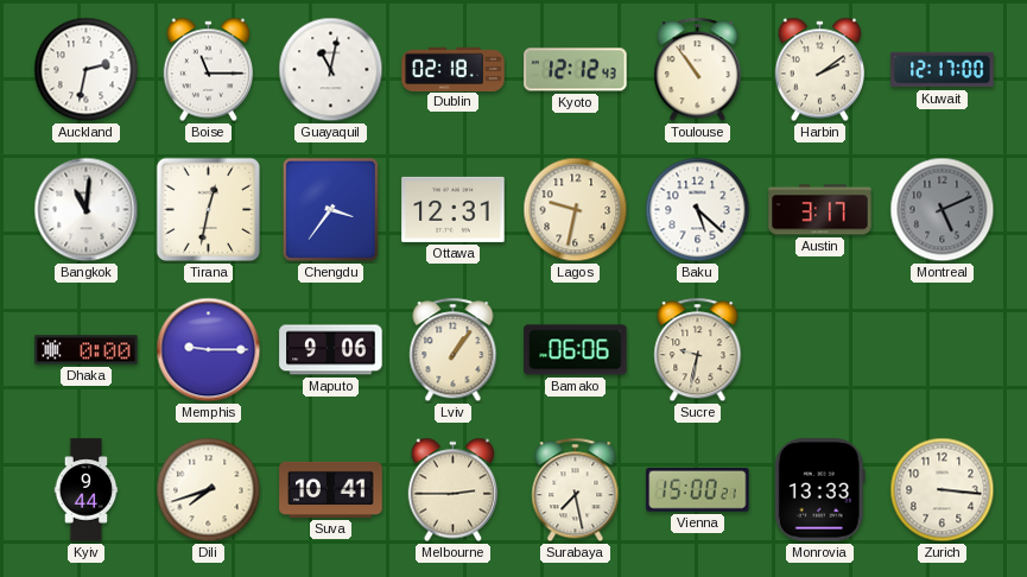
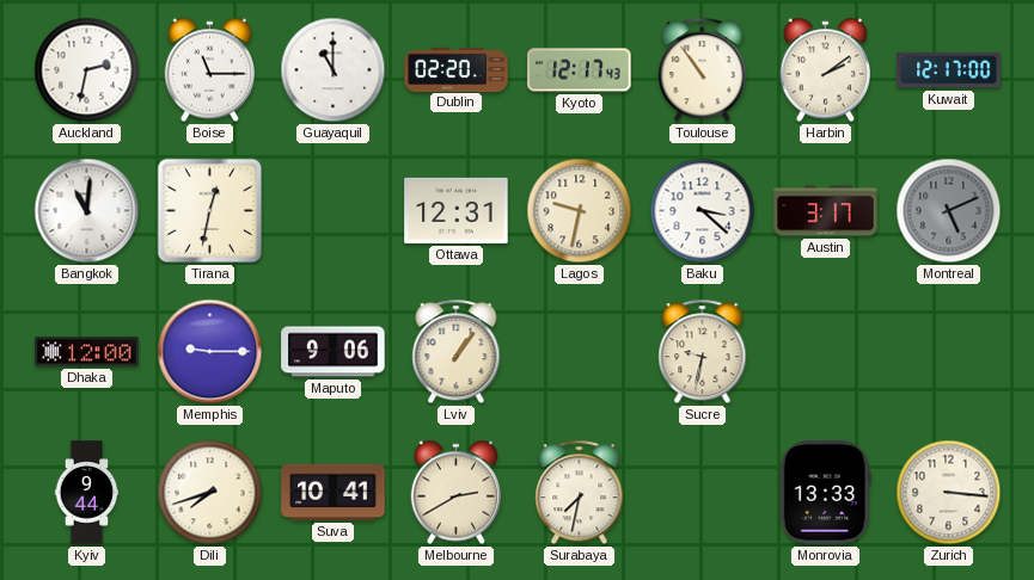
Guayaquil: 11:02 -> 11:00
Dublin: 02:18 -> 02:20
Kyoto: 12:12 -> 12:17
Chengdu: 3:36 -> none
Baku: 5:22 -> 3:22
Dhaka: 0:00 -> 12:00
Bamako: 06:06 -> none
Melbourne: 2:45 -> 2:40
Surabaya: 7:28 -> 7:32
Vienna: 15:00 -> none
